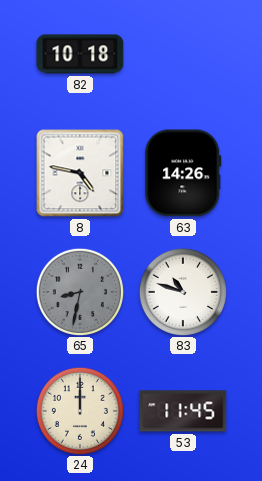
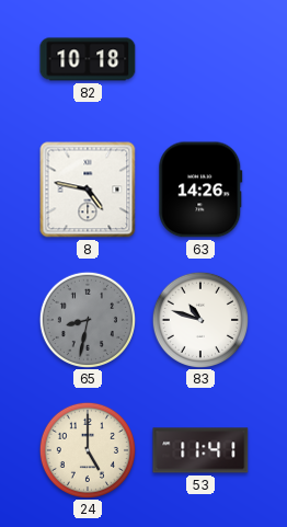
24: 12:00 -> 5:00
53: 11:45 -> 11:41
